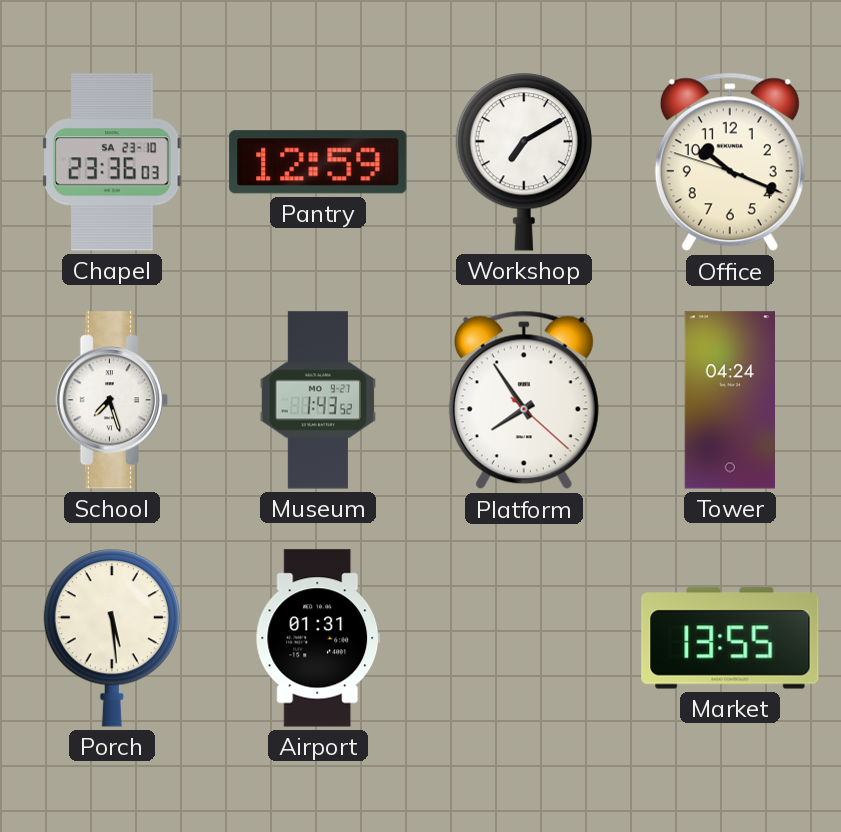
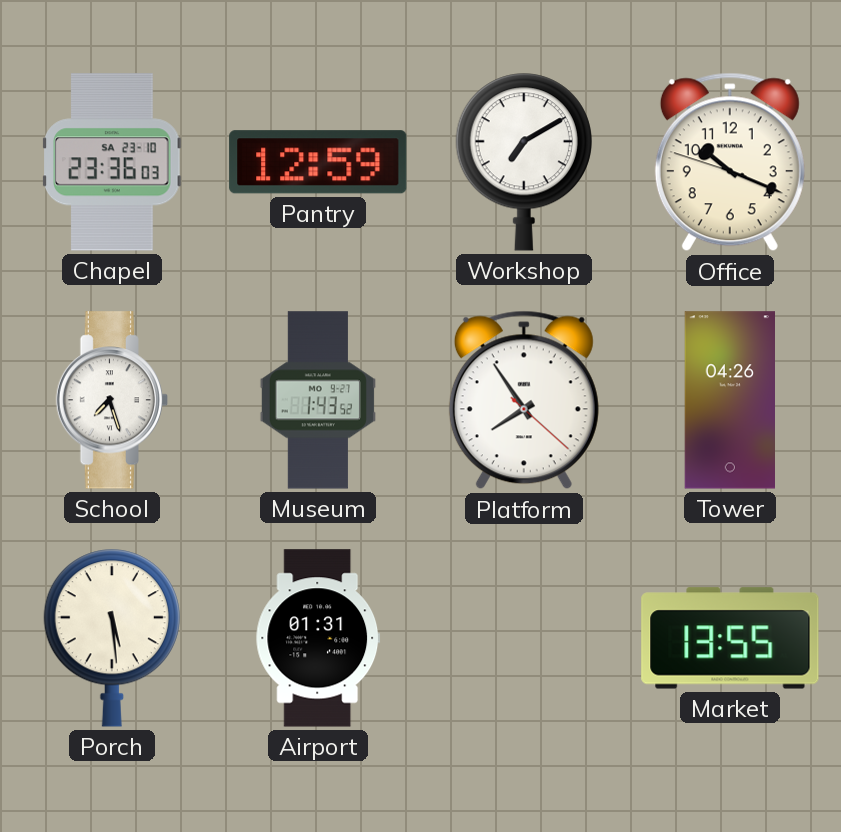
Tower: 04:24 -> 04:26
